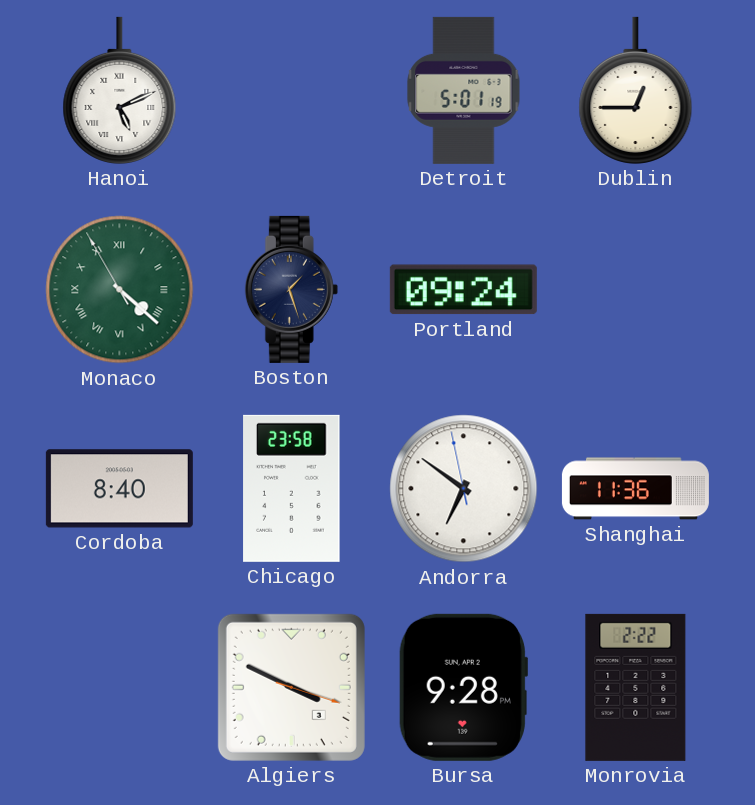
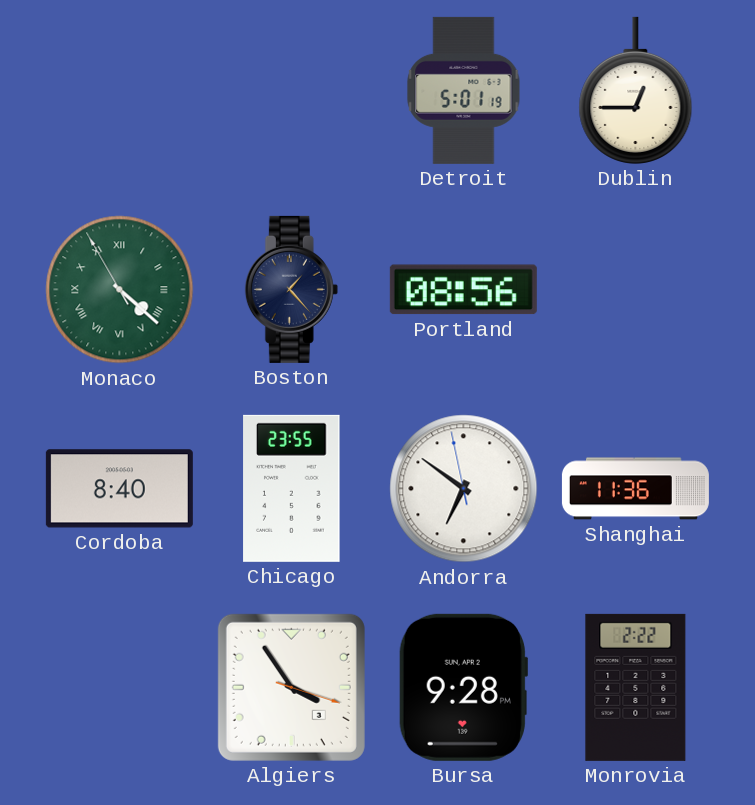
Hanoi: 5:11 -> none
Boston: 1:27 -> 1:23
Portland: 09:24 -> 08:56
Chicago: 23:58 -> 23:55
Algiers: 3:49 -> 3:54
